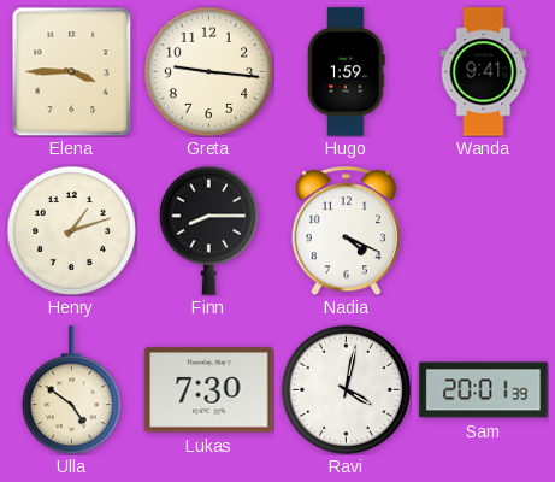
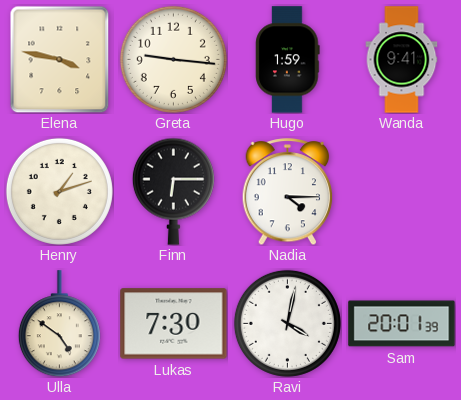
Elena: 3:45 -> 3:47
Finn: 8:15 -> 6:15
Nadia: 4:19 -> 4:15
